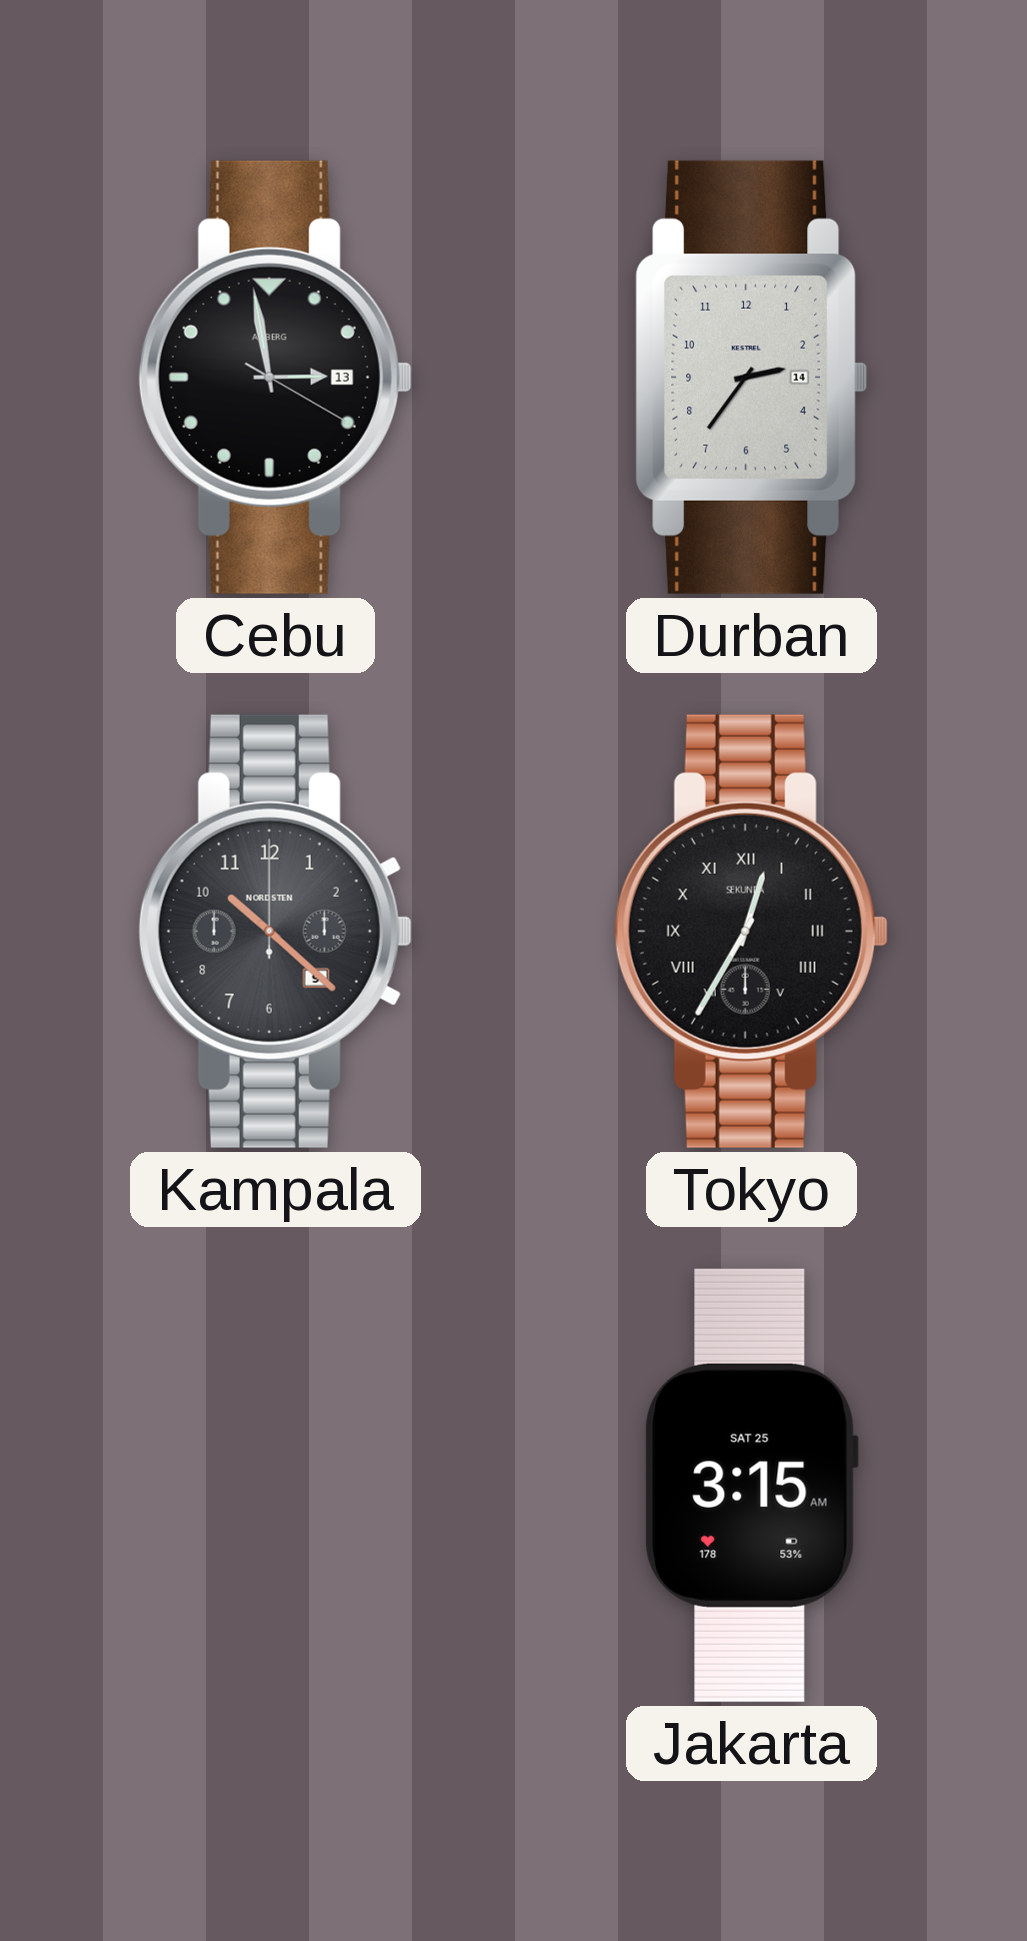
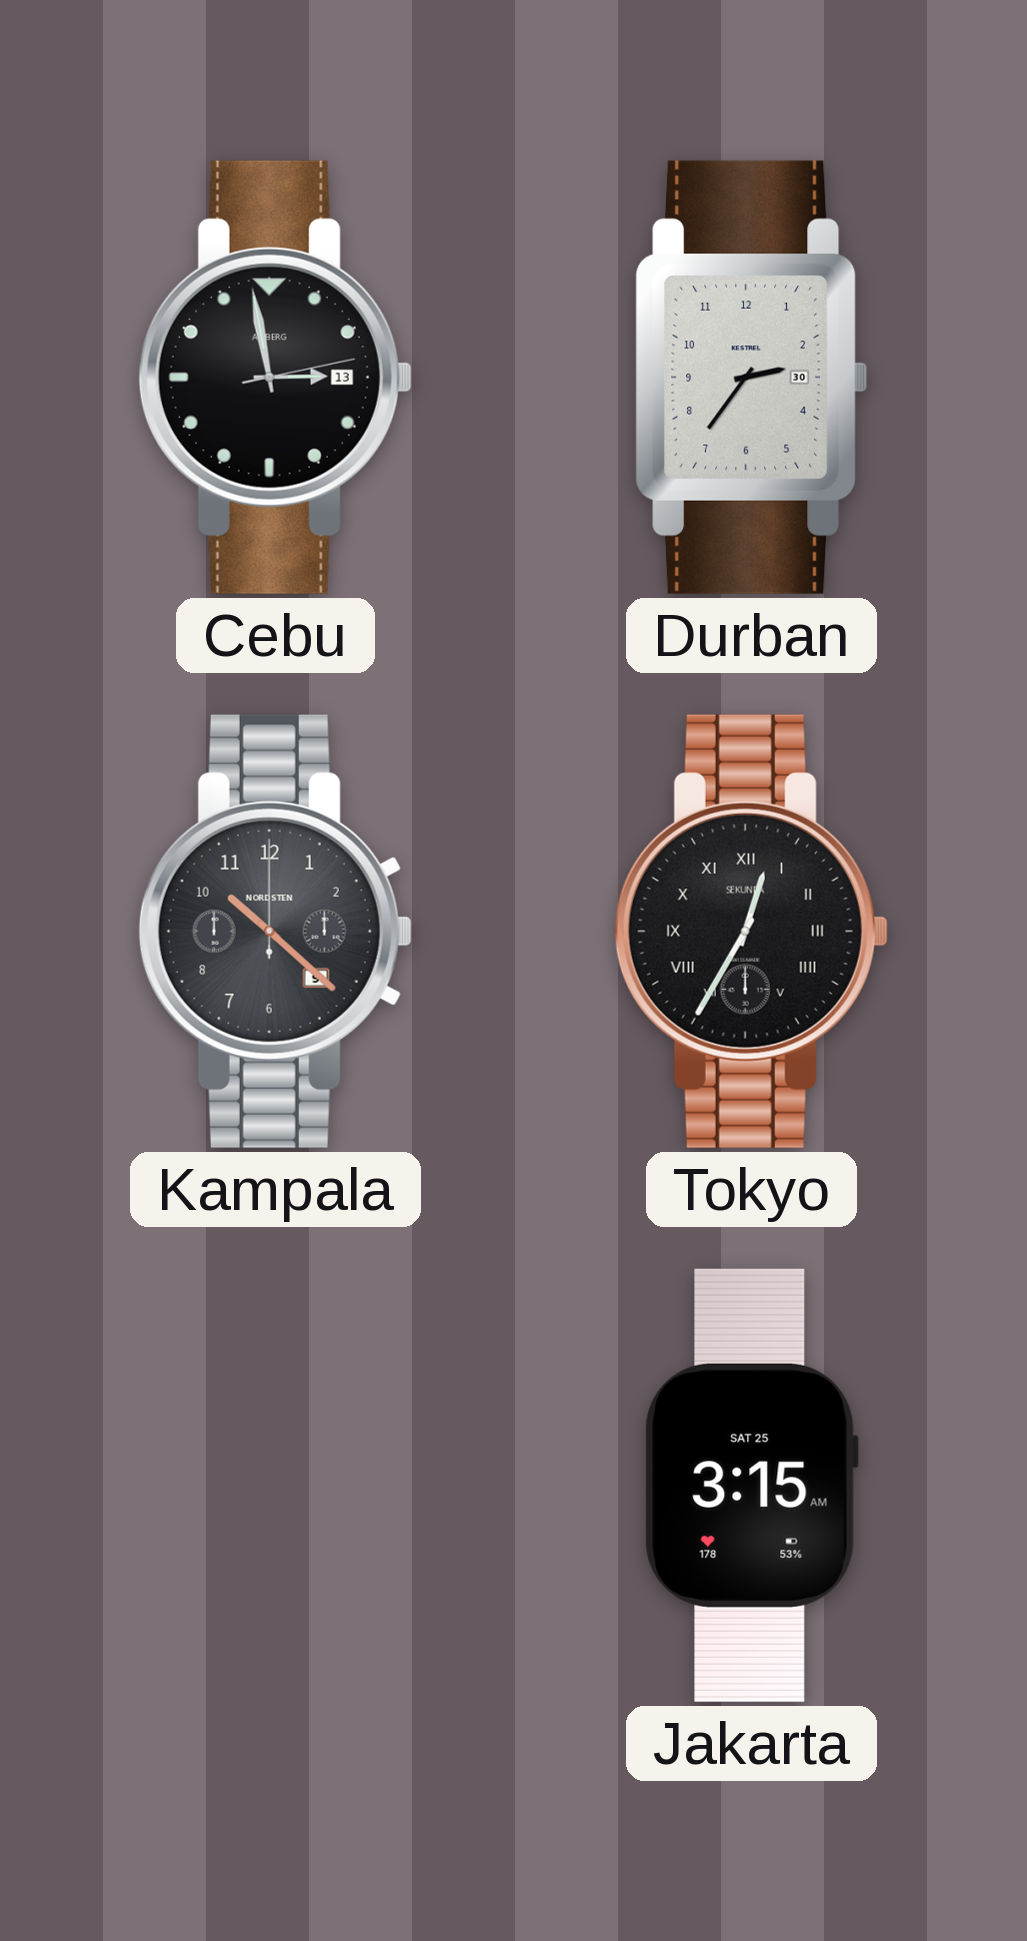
Cebu: 2:58:20 -> 2:58:13
Durban date: 14 -> 30
